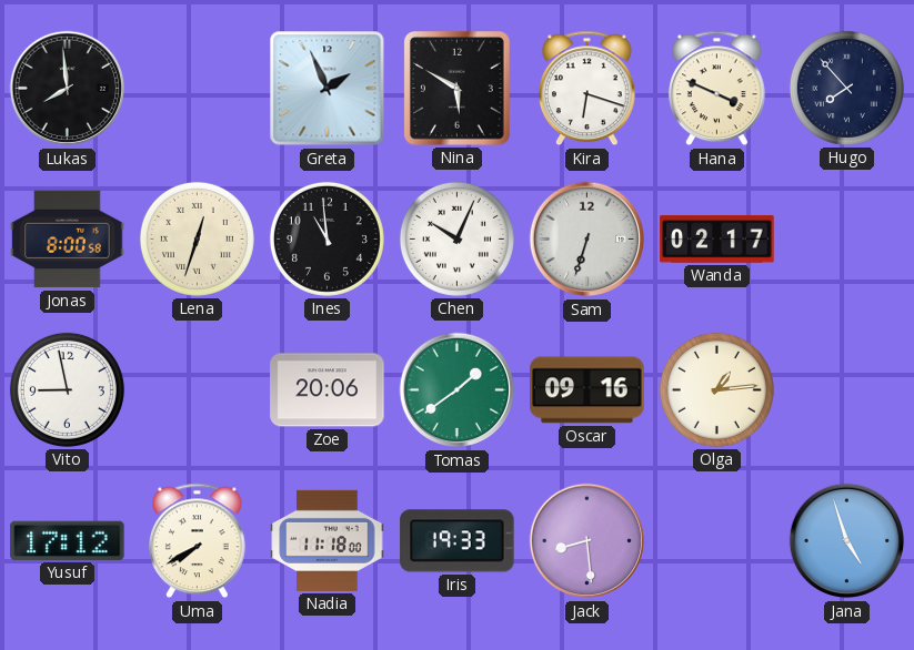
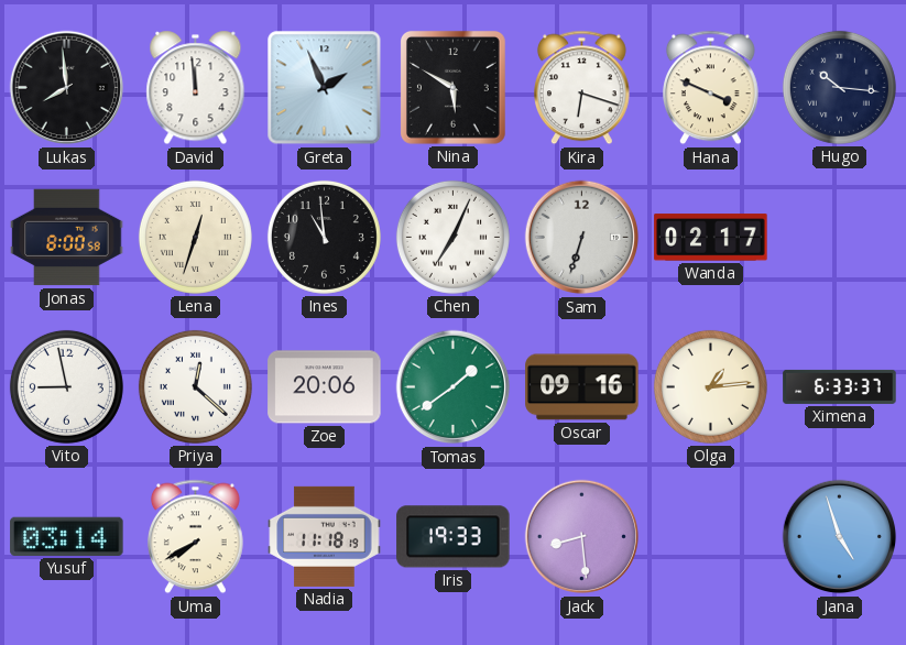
David: none -> 11:59
Hugo: 7:53 -> 10:16
Chen: 10:04 -> 7:04
Priya: none -> 12:22
Ximena: none -> 6:33
Yusuf: 17:12 -> 03:14
Nadia: 11:18:00 -> 11:18:19
